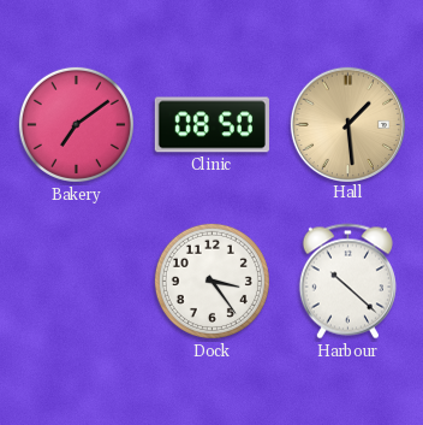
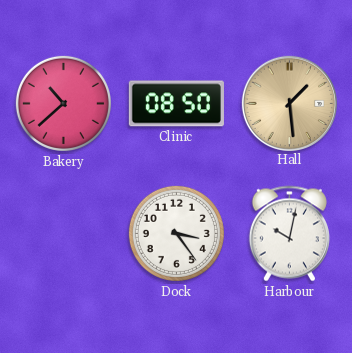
Bakery: 7:09 -> 10:38
Harbour: 10:22 -> 10:02
